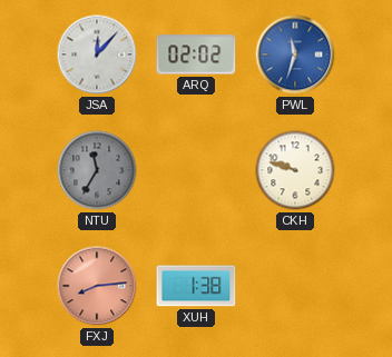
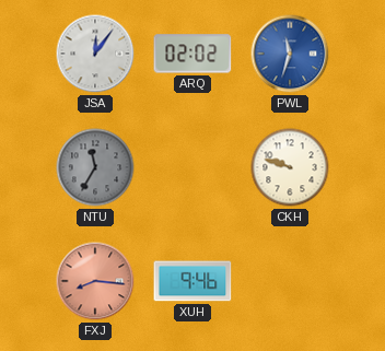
JSA: 12:07 -> 12:06
FXJ: 8:14 -> 8:16
XUH: 1:38 -> 9:46
